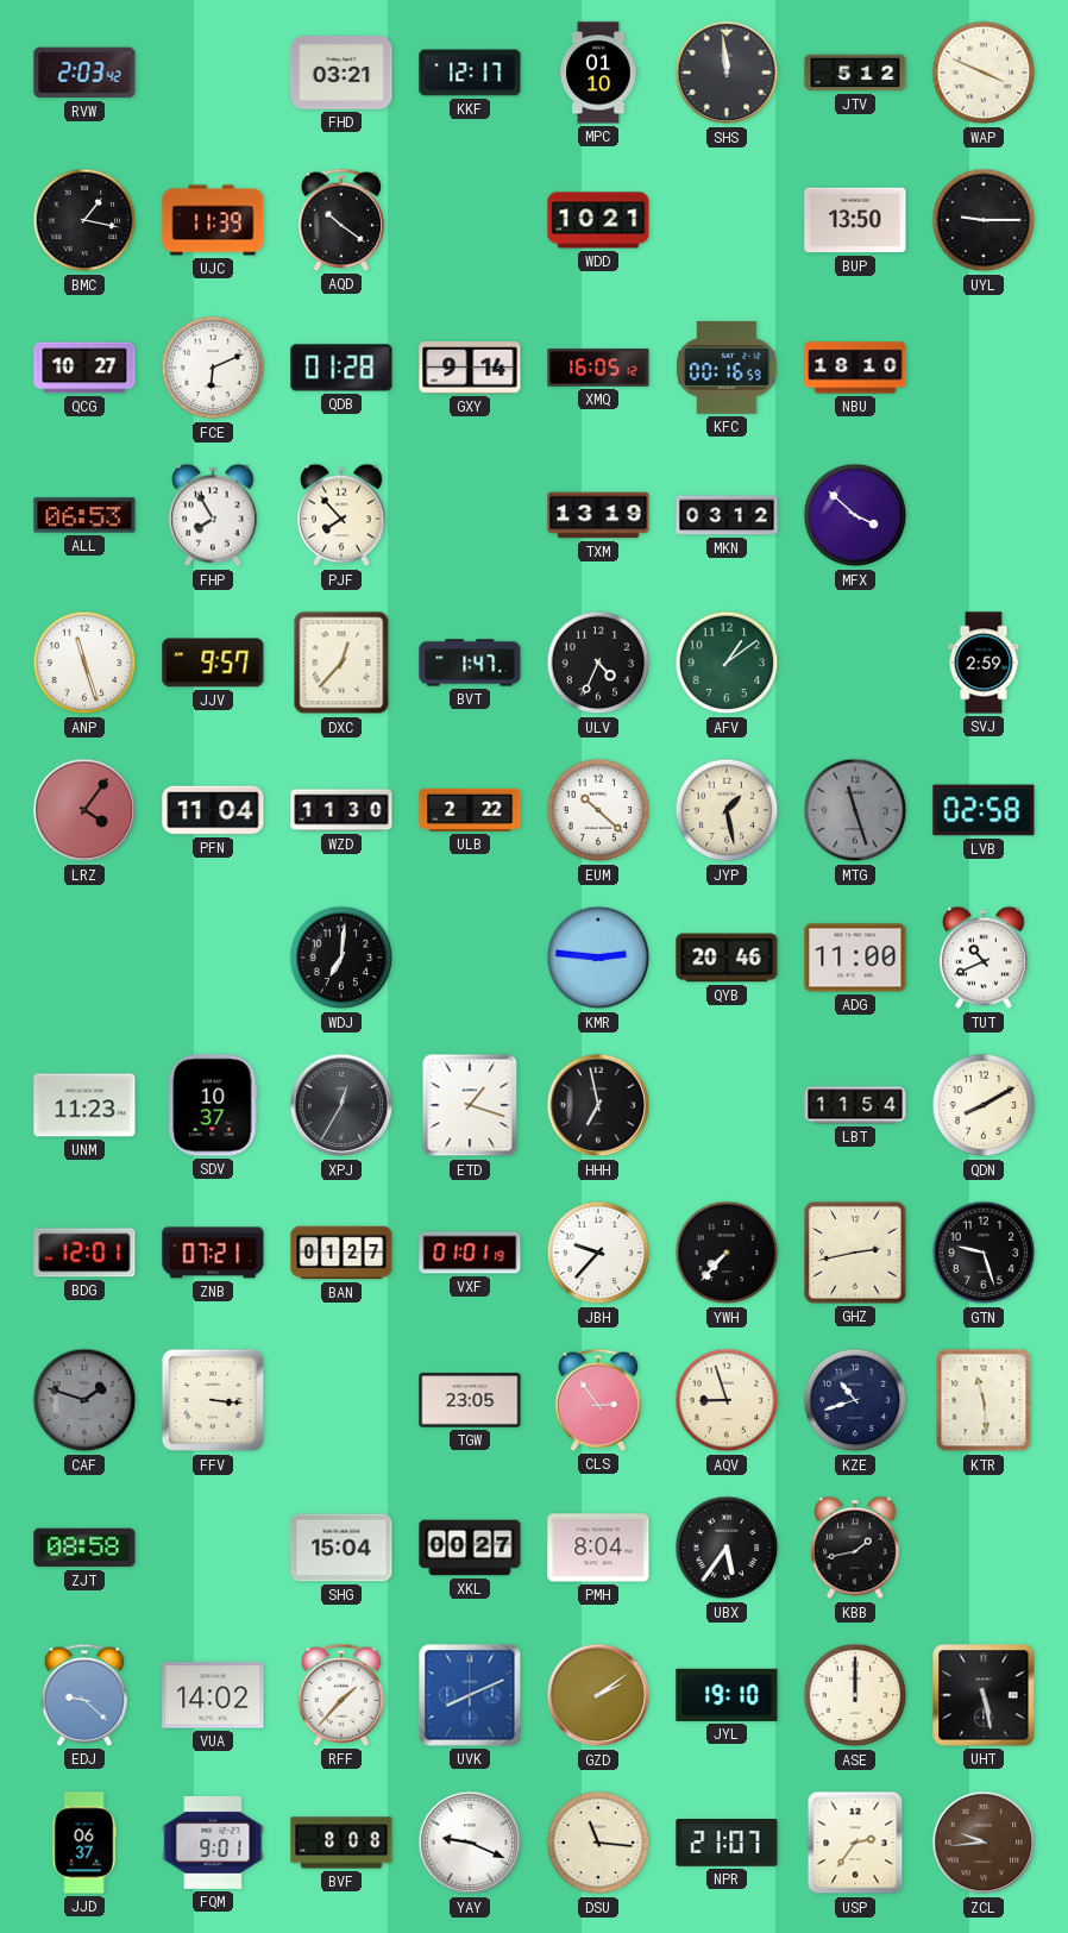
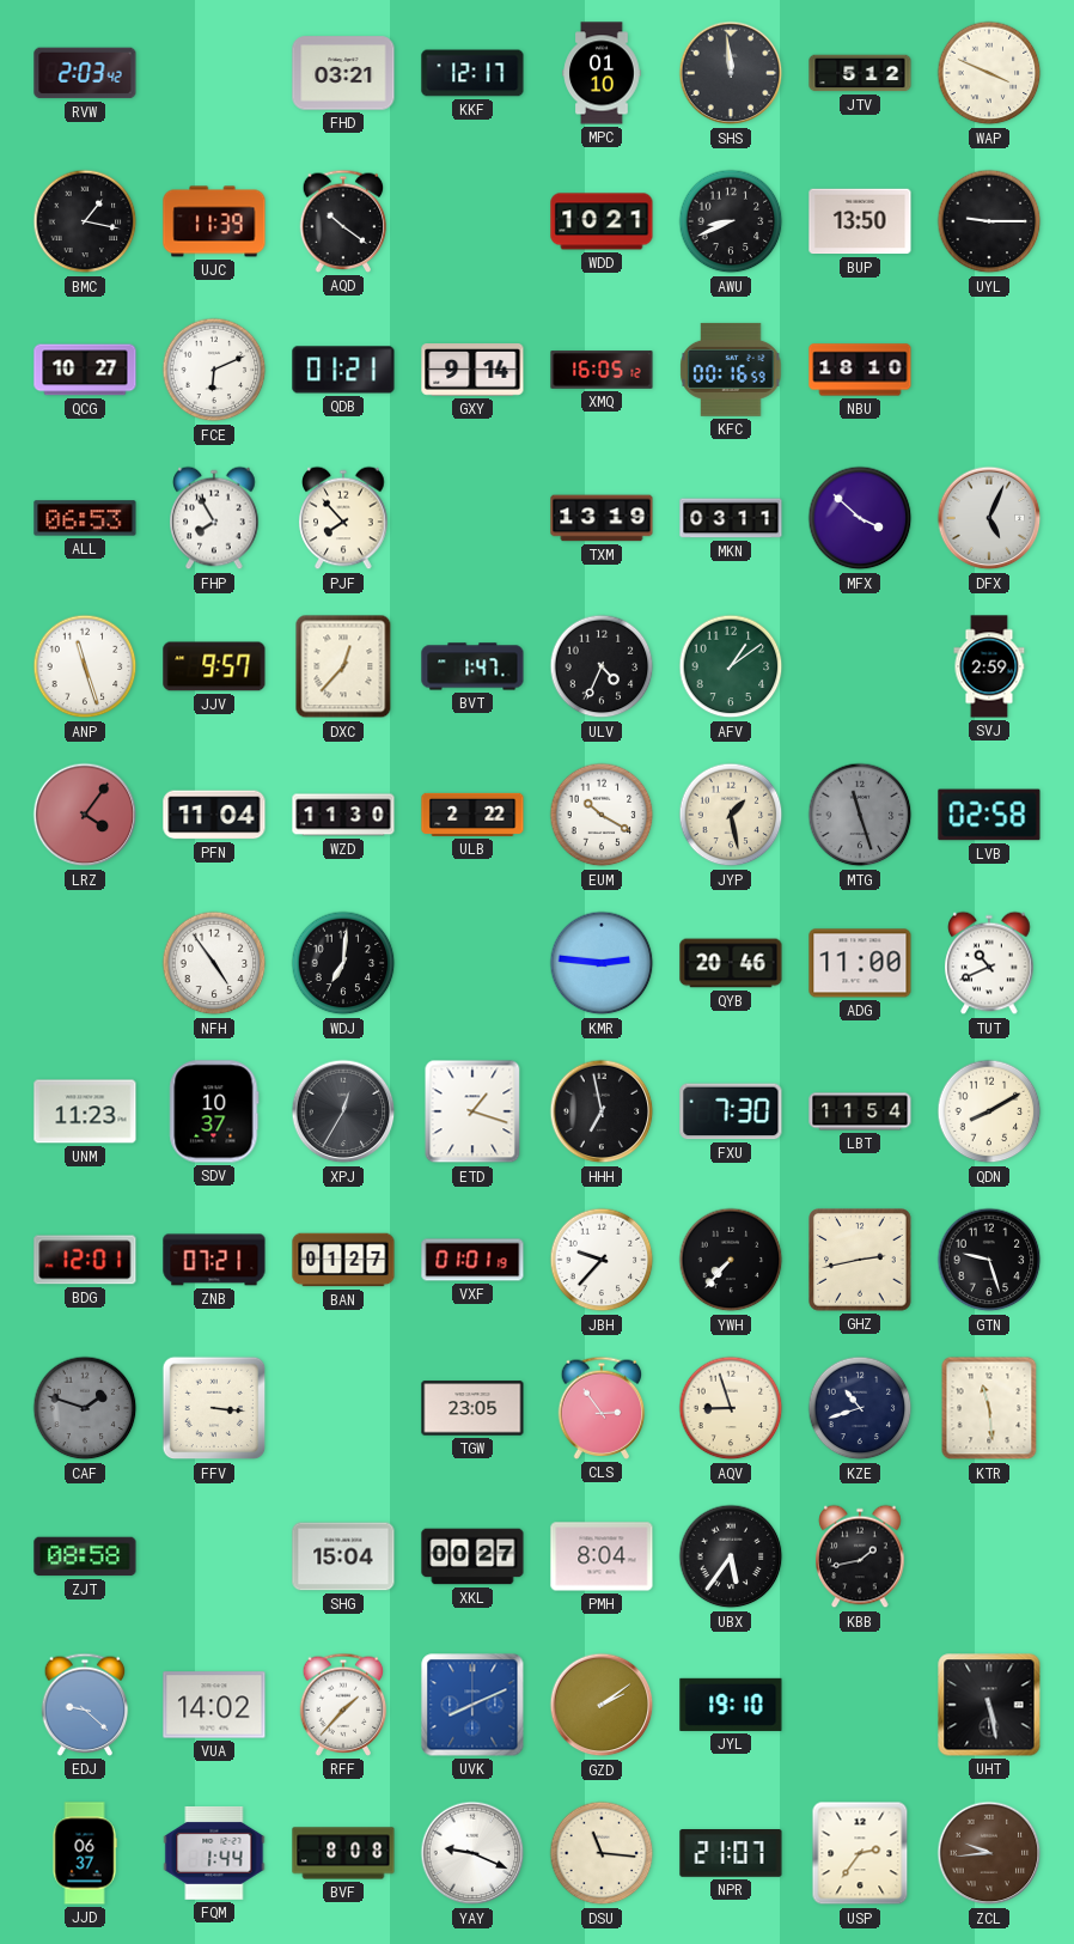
AWU: none -> 8:41
QDB: 01:28 -> 01:21
MKN: 03:12 -> 03:11
DFX: none -> 5:04
EUM: 10:22 -> 10:20
NFH: none -> 4:54
FXU: none -> 7:30
ASE: 12:00 -> none
FQM: 9:01 -> 1:44
